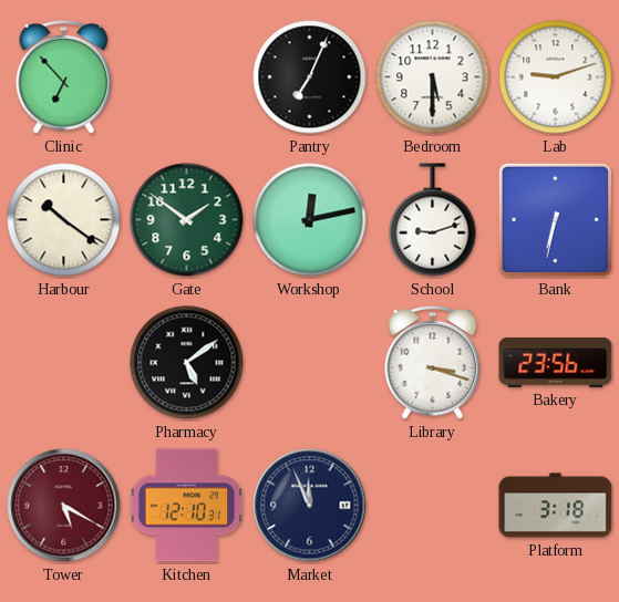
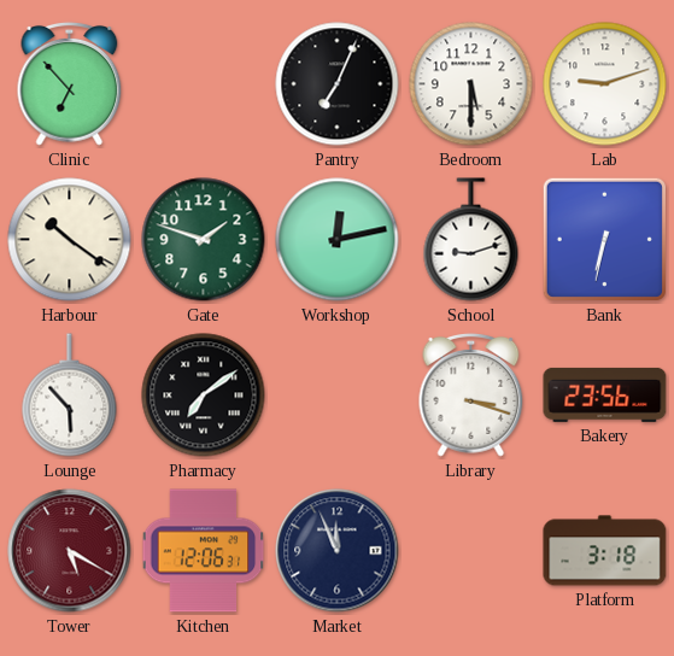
Gate: 1:51 -> 1:48
Lounge: none -> 5:53
Pharmacy: 5:09 -> 7:09
Kitchen: 12:10 -> 12:06
